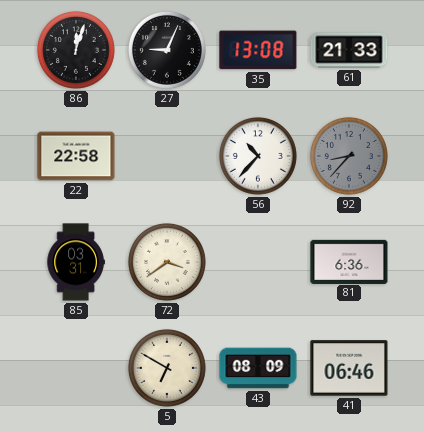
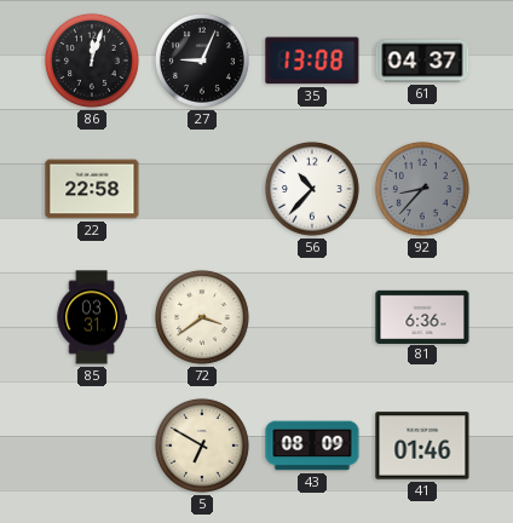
61: 21:33 -> 04:37
41: 06:46 -> 01:46
